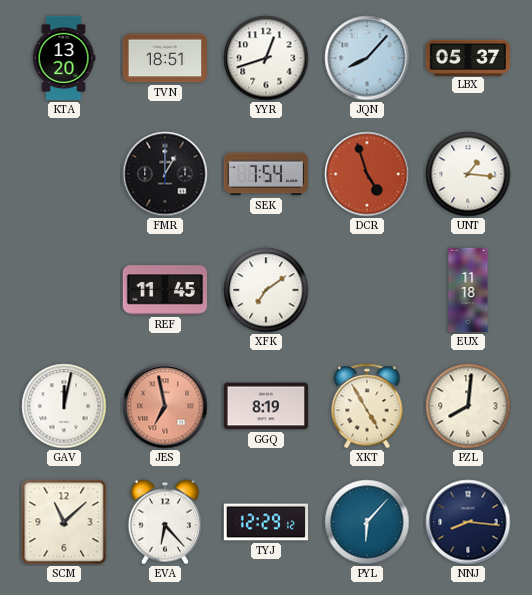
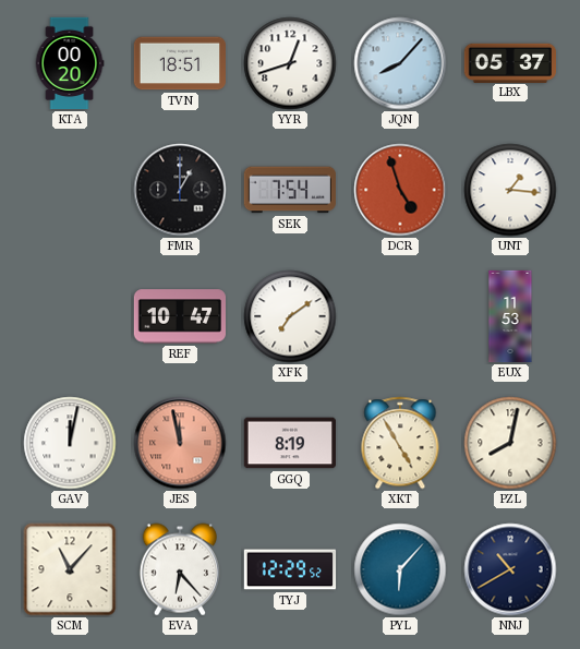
KTA: 13:20 -> 00:20
REF: 11:45 -> 10:47
EUX: 11:18 -> 11:53
JES: 6:58 -> 11:58
PZL: 8:01 -> 8:02
SCM: 11:08 -> 11:07
TYJ: 12:29:12 -> 12:29:52
NNJ: 8:16 -> 10:40
